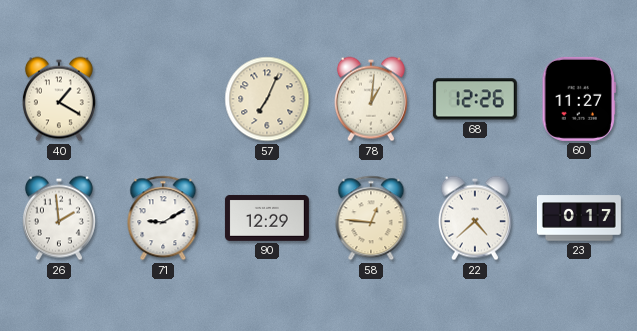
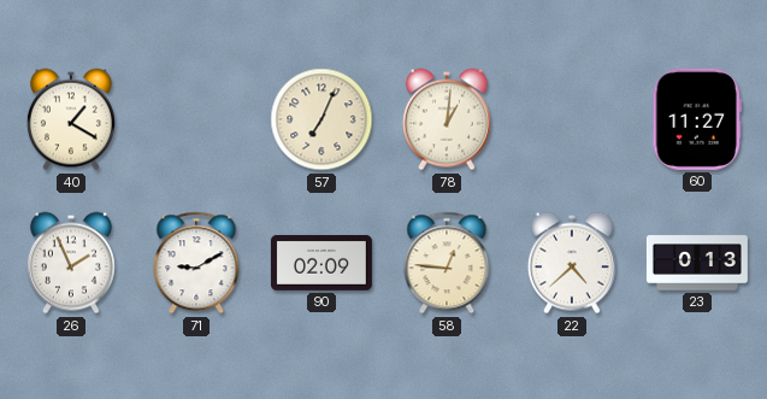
68: 12:26 -> none
26: 1:59 -> 1:56
90: 12:29 -> 02:09
23: 0:17 -> 0:13
